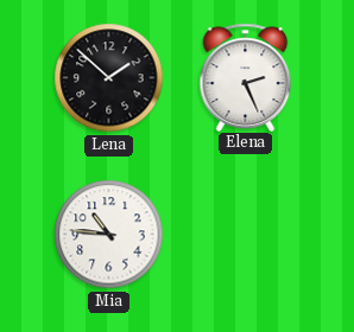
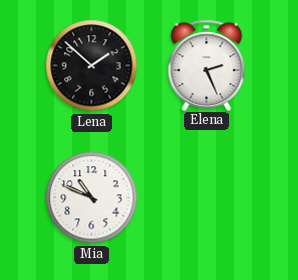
Mia: 10:46 -> 10:49
